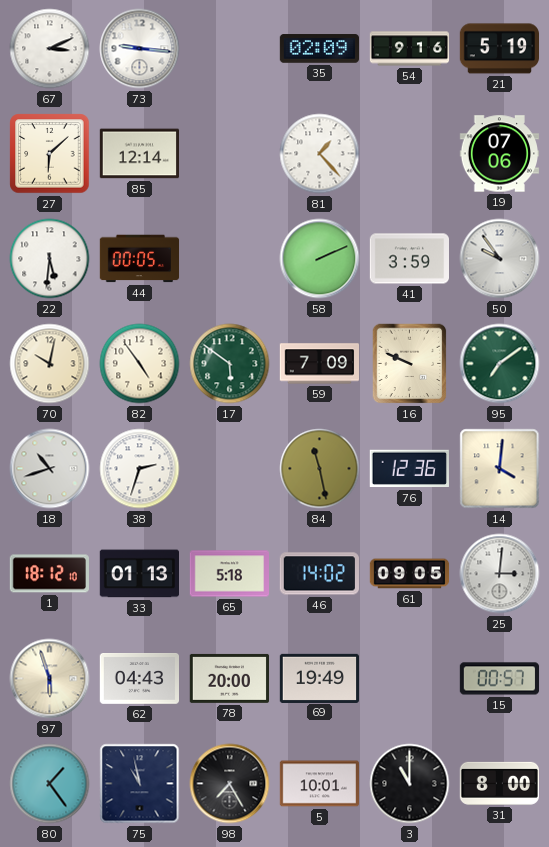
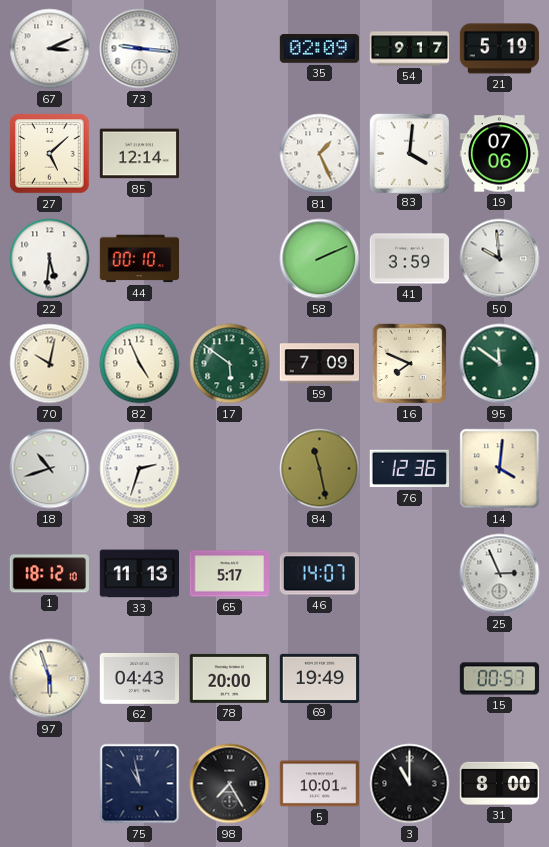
54: 9:16 -> 9:17
27: 6:08 -> 5:08
81: 1:23 -> 1:26
83: none -> 4:01
44: 00:05 -> 00:10
50: 9:54 -> 9:59
82: 4:54 -> 4:56
16: 9:49 -> 7:49
95: 7:09 -> 11:51
33: 01:13 -> 11:13
65: 5:18 -> 5:17
46: 14:02 -> 14:07
61: 09:05 -> none
25: 3:01 -> 2:56
80: 1:24 -> none
